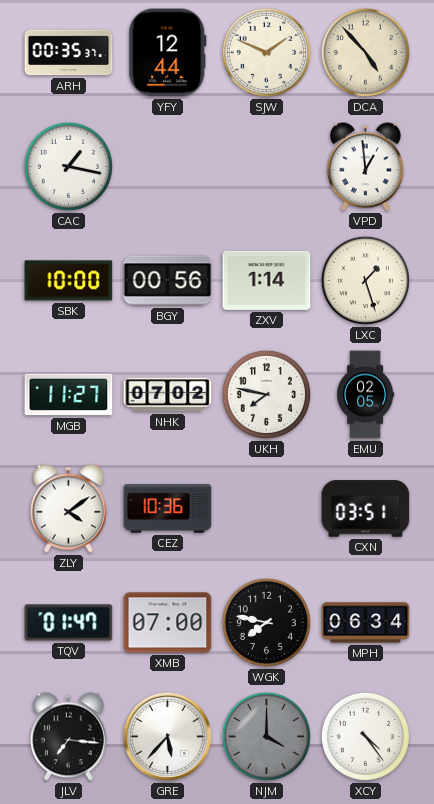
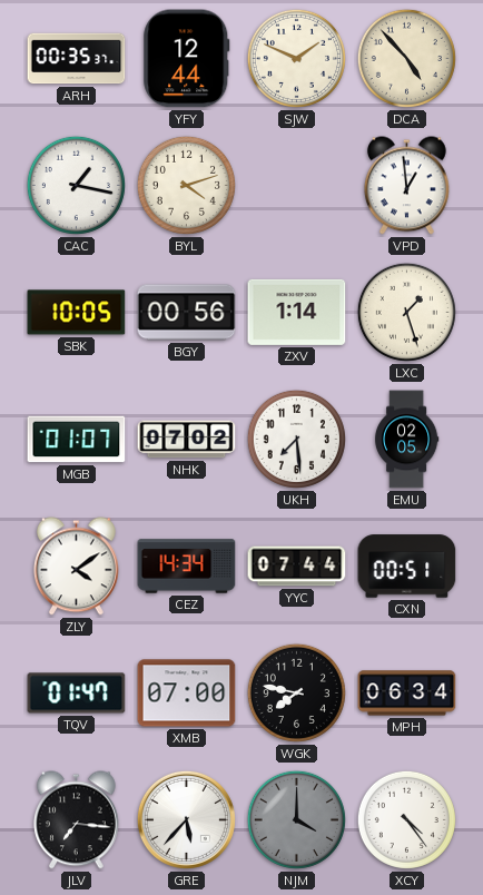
BYL: none -> 4:12
SBK: 10:00 -> 10:05
MGB: 11:27 -> 01:07
UKH: 7:47 -> 7:29
CEZ: 10:36 -> 14:34
YYC: none -> 07:44
CXN: 03:51 -> 00:51
